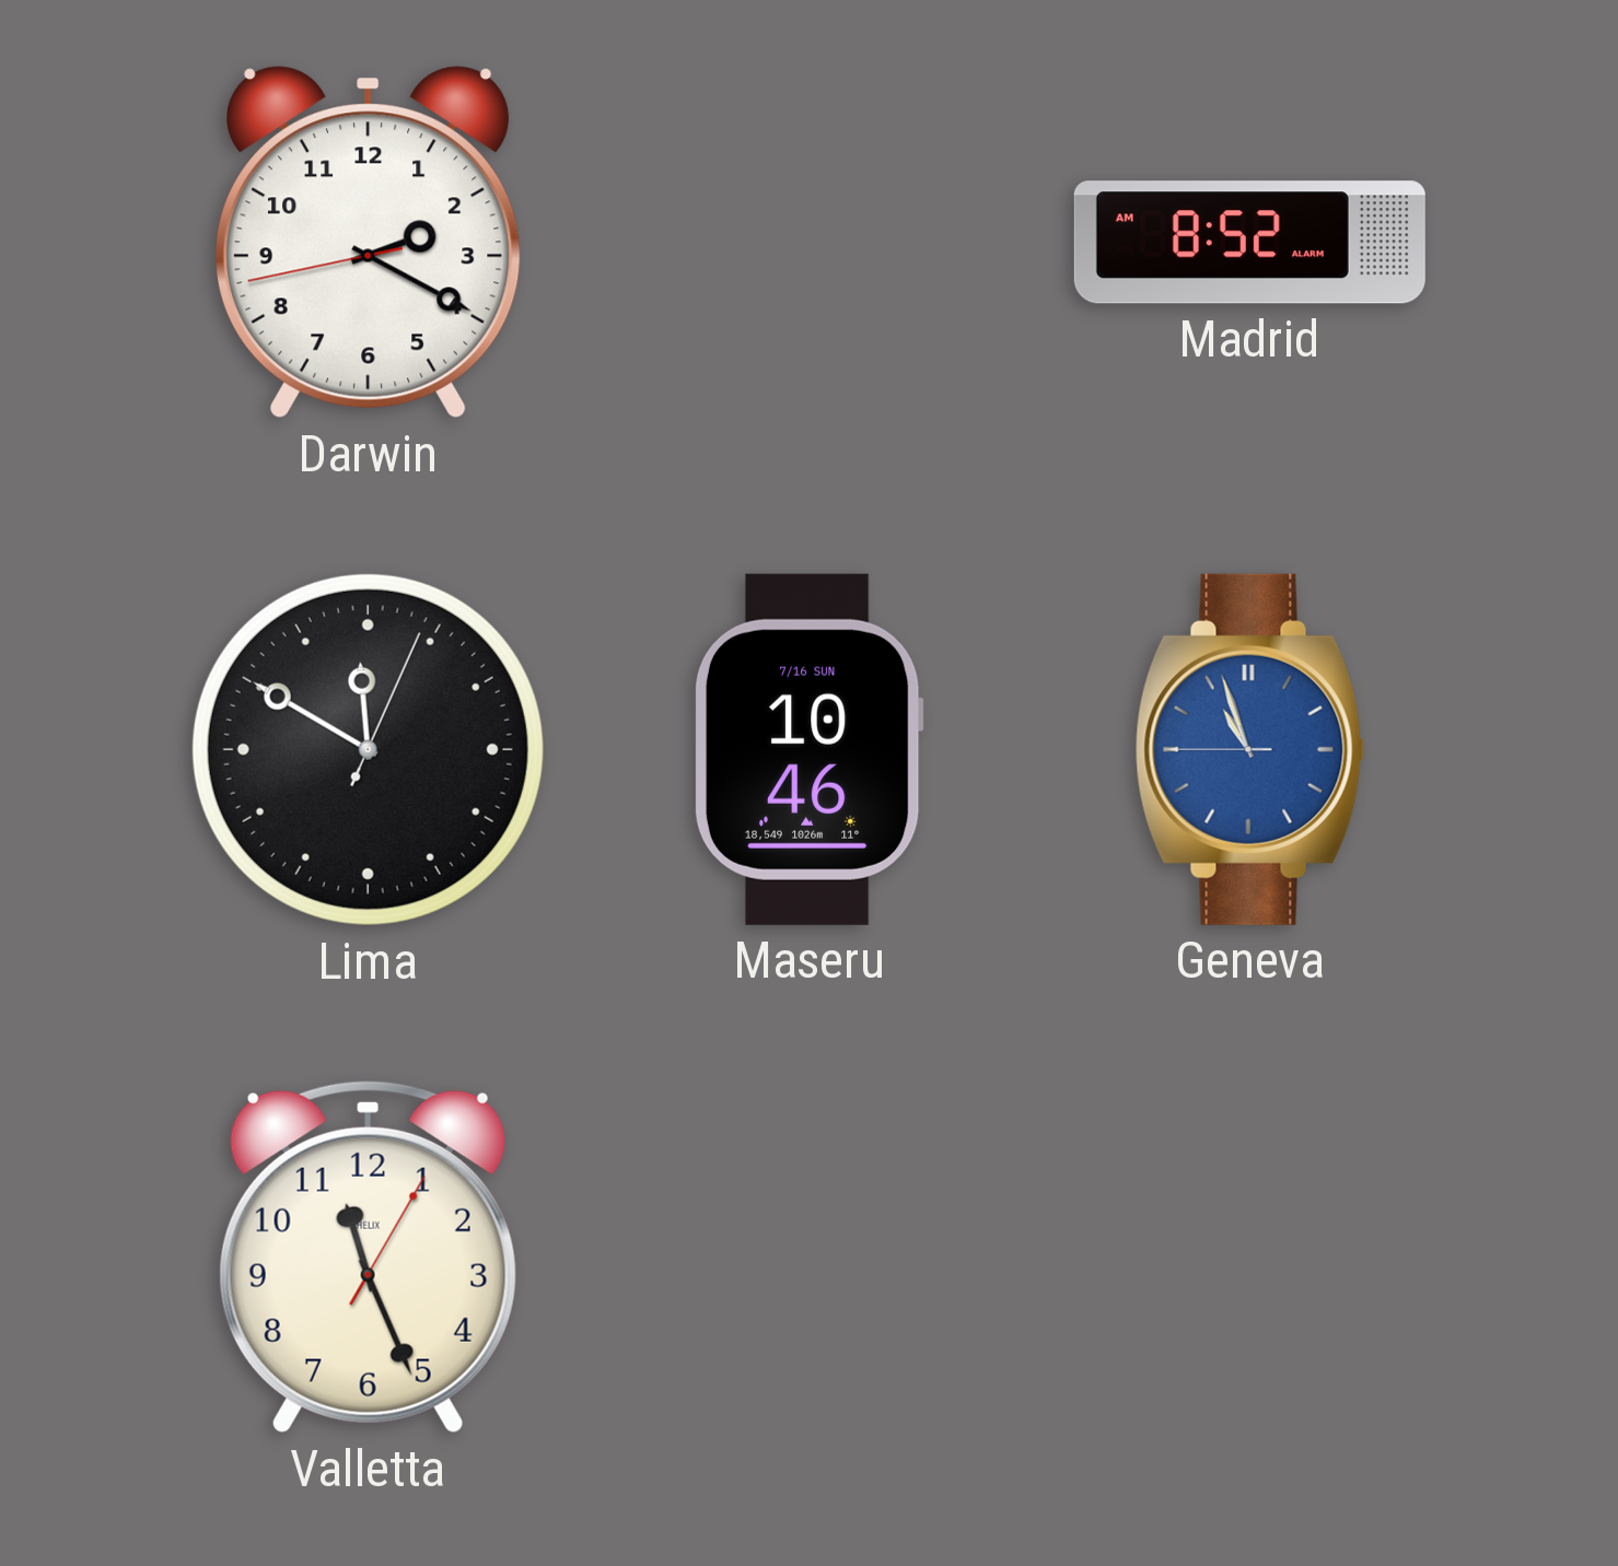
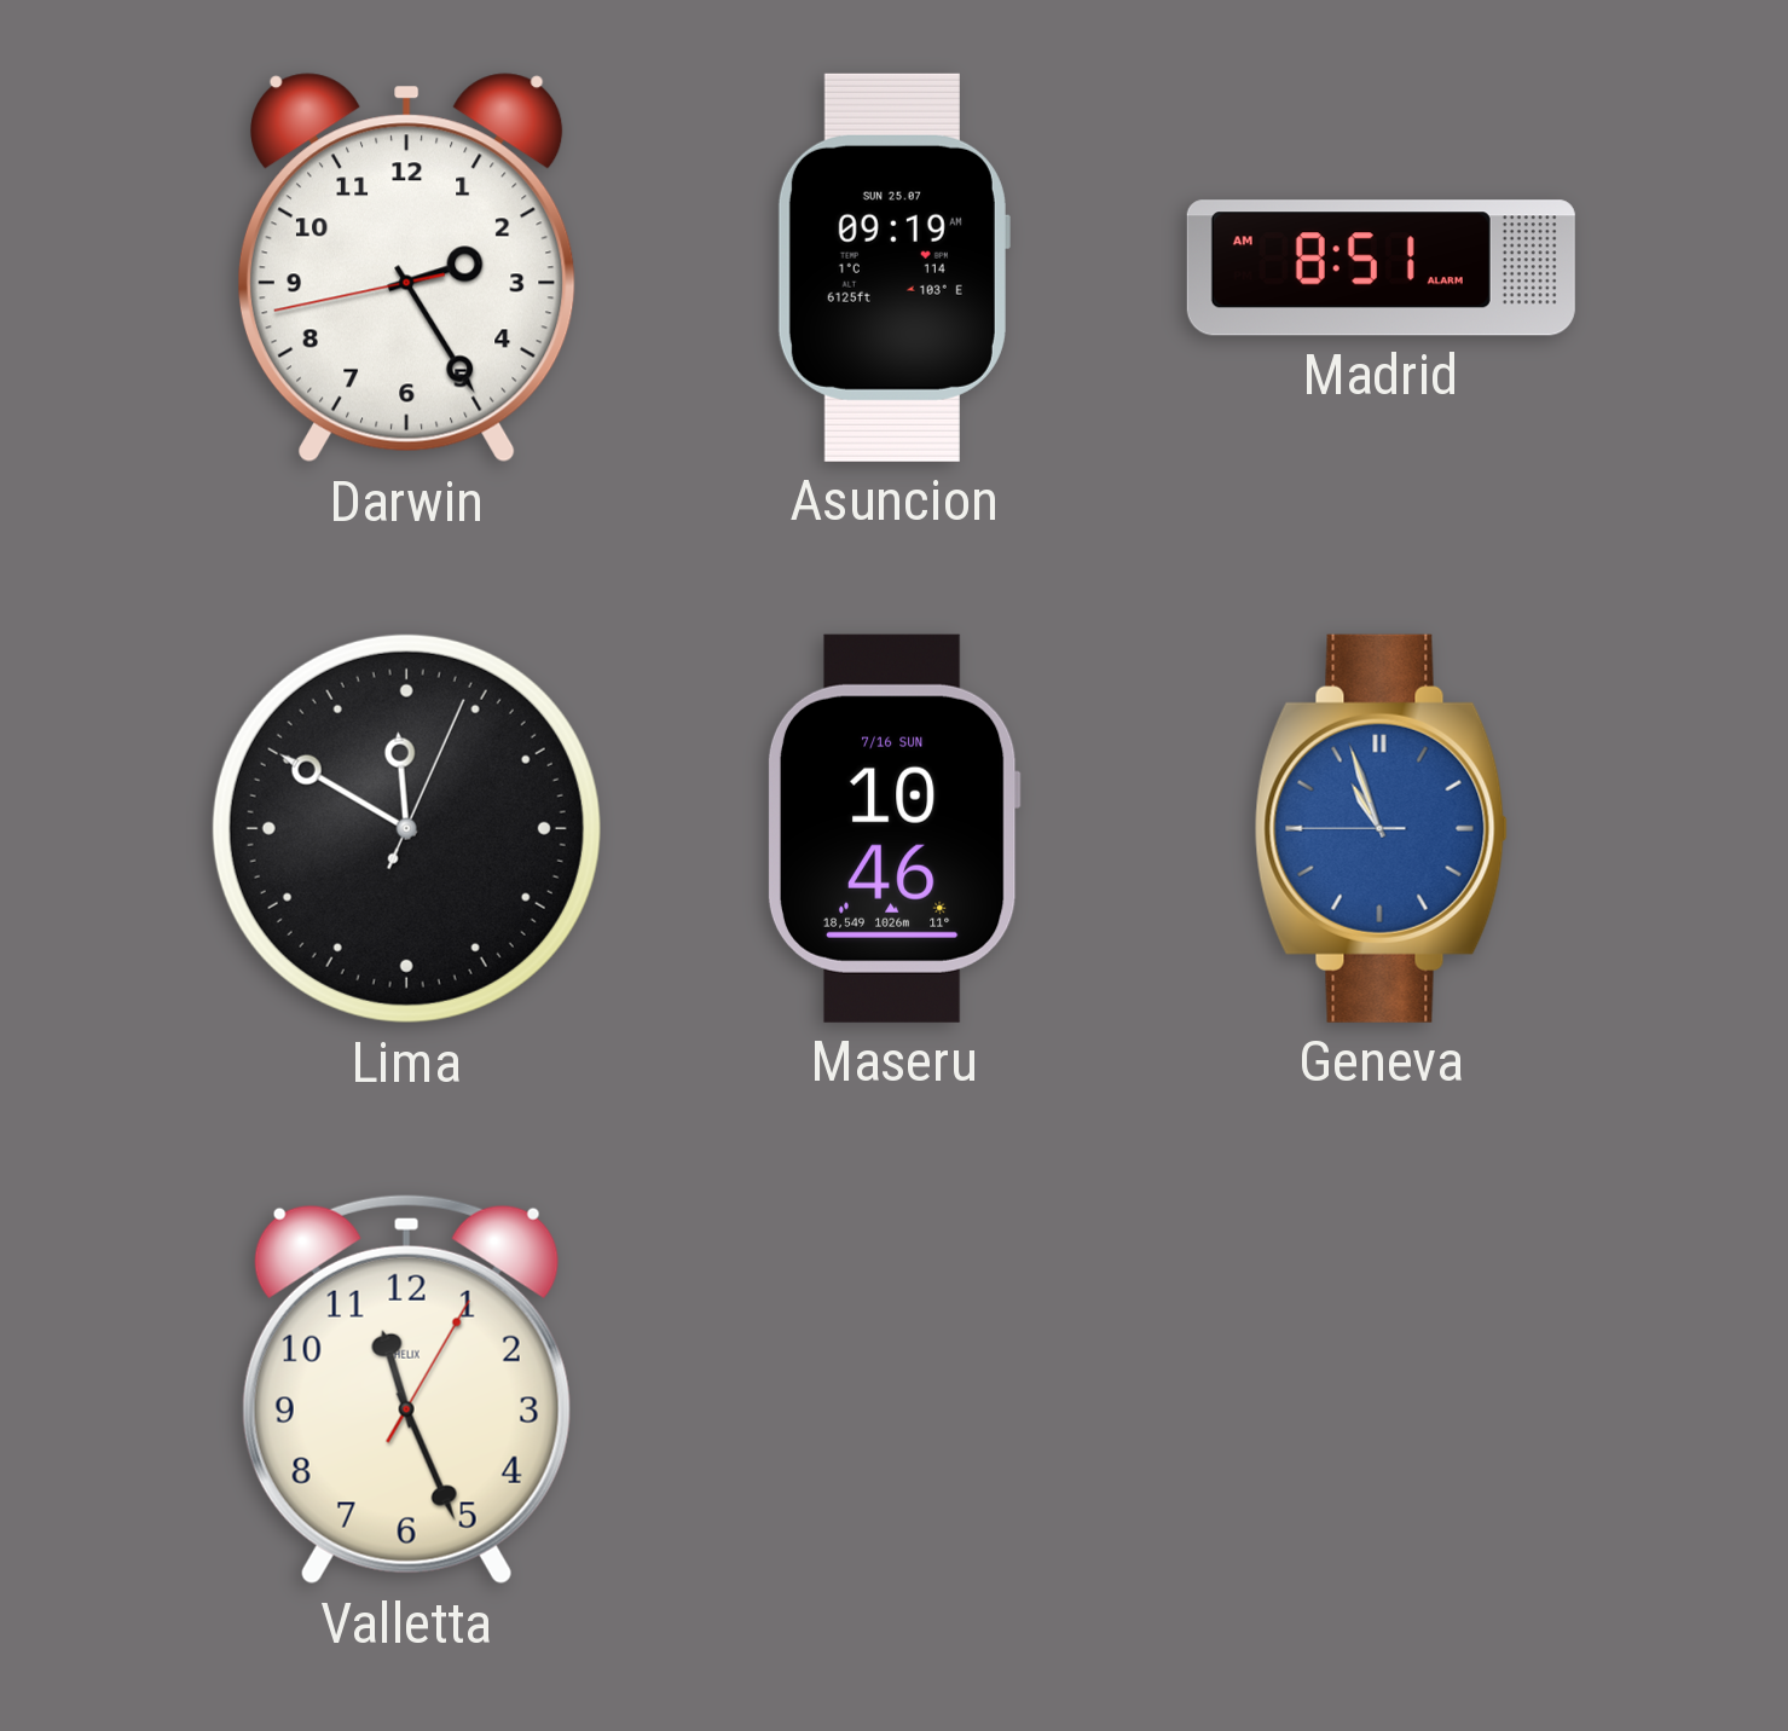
Darwin: 2:19 -> 2:24
Asuncion: none -> 09:19
Madrid: 8:52 -> 8:51
